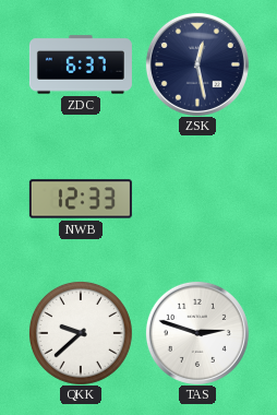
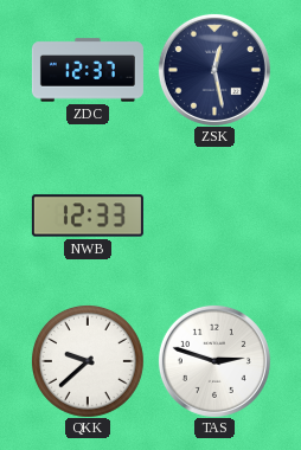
ZDC: 6:37 -> 12:37
